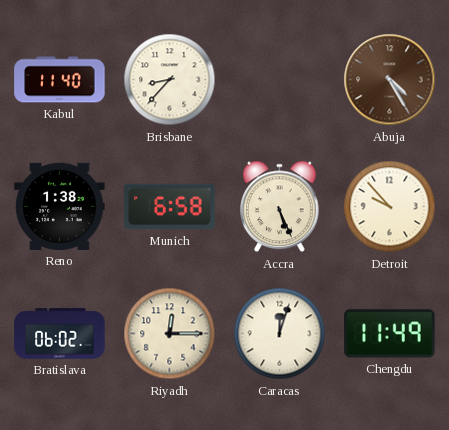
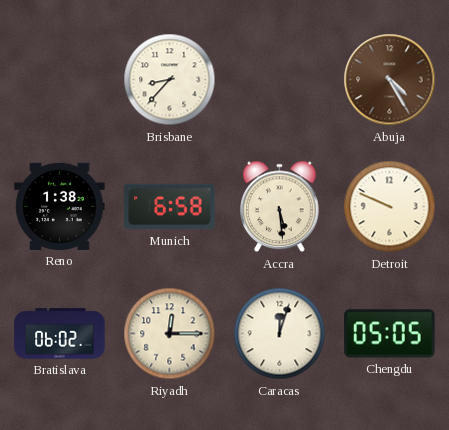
Kabul: 11:40 -> none
Accra: 5:26 -> 5:29
Detroit: 9:53 -> 9:49
Chengdu: 11:49 -> 05:05
